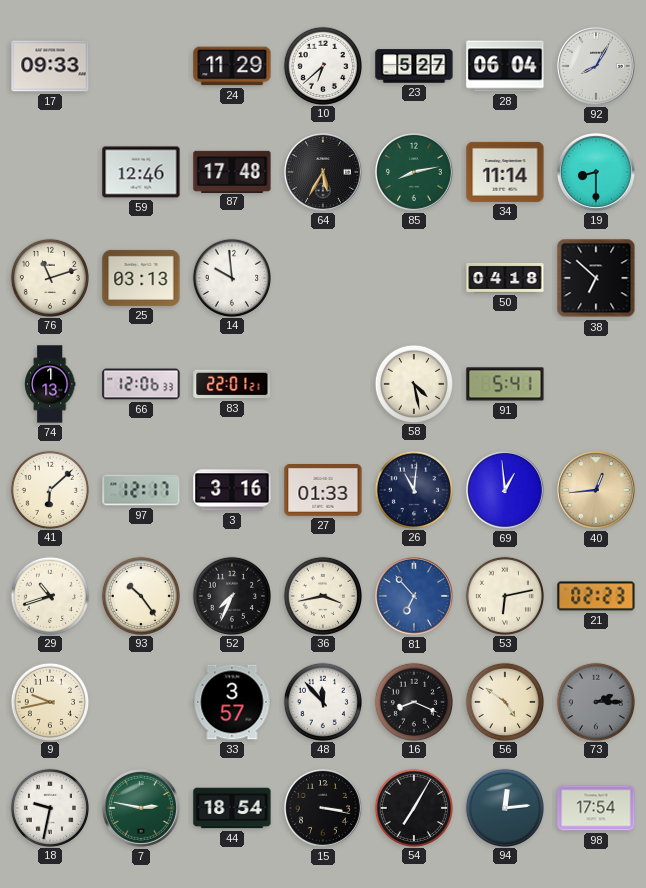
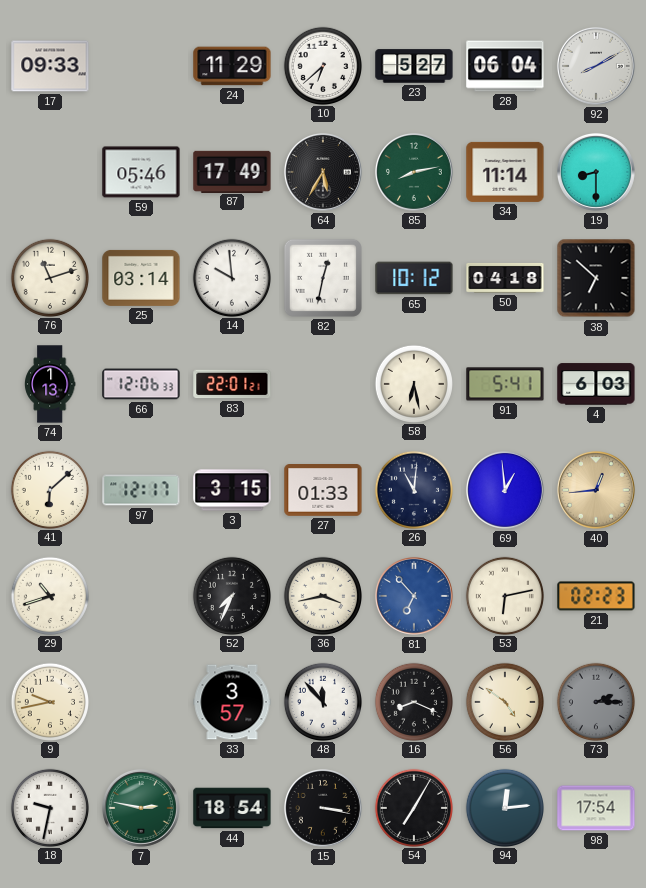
92: 8:05 -> 8:10
59: 12:46 -> 05:46
87: 17:48 -> 17:49
25: 03:13 -> 03:14
82: none -> 12:32
65: none -> 10:12
58: 4:28 -> 6:28
4: none -> 6:03
3: 3:16 -> 3:15
93: 10:24 -> none
